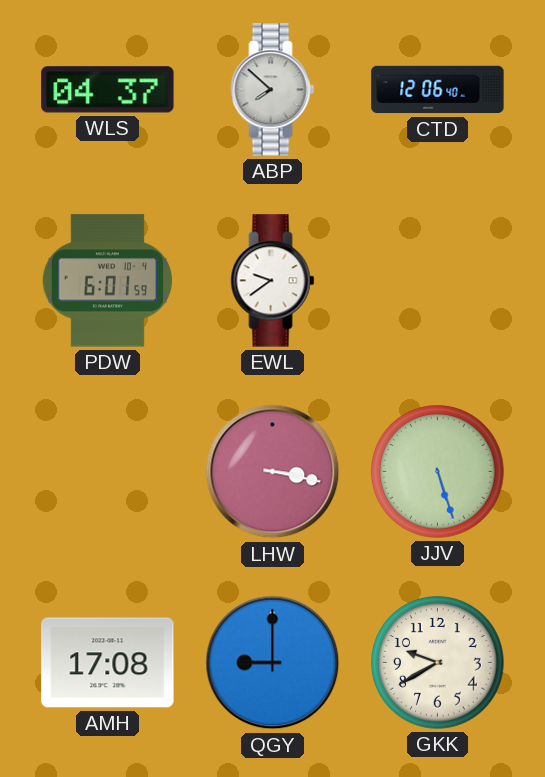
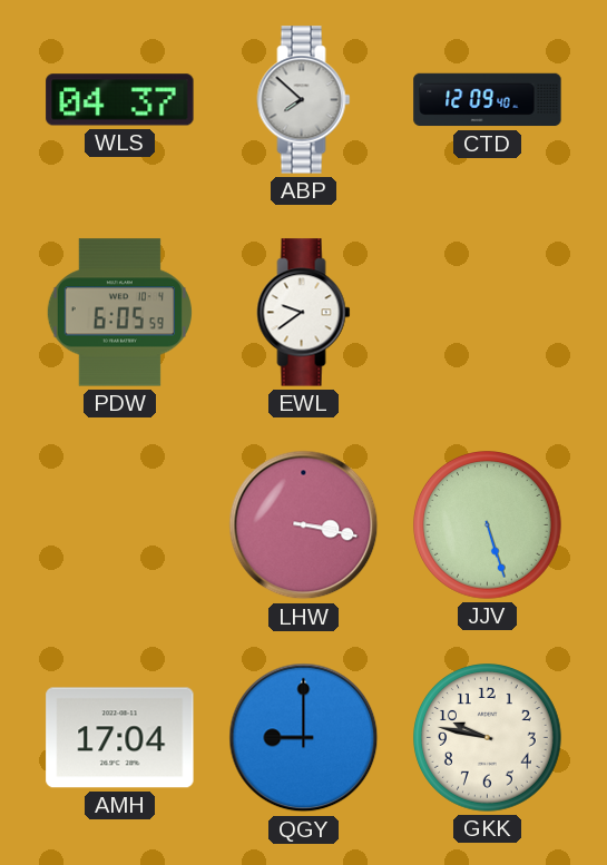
CTD: 12:06 -> 12:09
PDW: 6:01 -> 6:05
AMH: 17:08 -> 17:04
GKK: 9:40 -> 9:47
